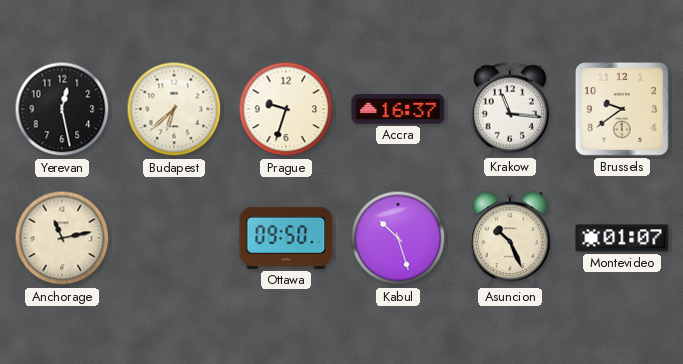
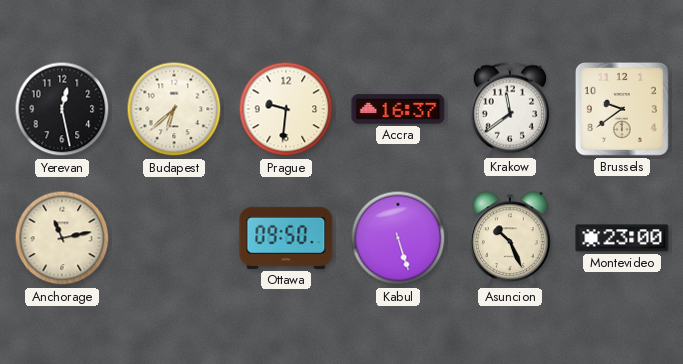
Prague: 9:33 -> 9:31
Krakow: 11:16 -> 11:39
Kabul: 10:27 -> 5:27
Montevideo: 01:07 -> 23:00
